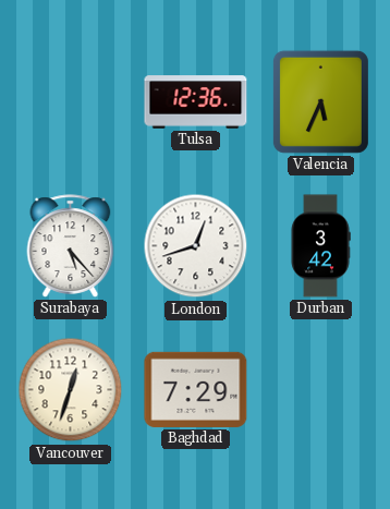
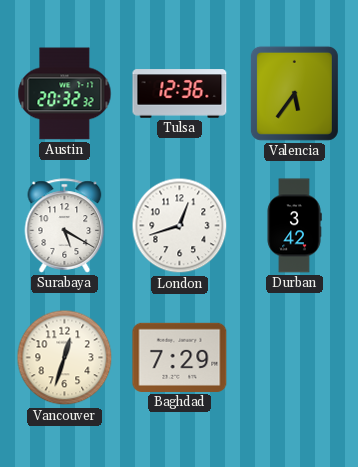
Austin: none -> 20:32
Valencia: 5:34 -> 5:36
Surabaya: 5:23 -> 5:20
